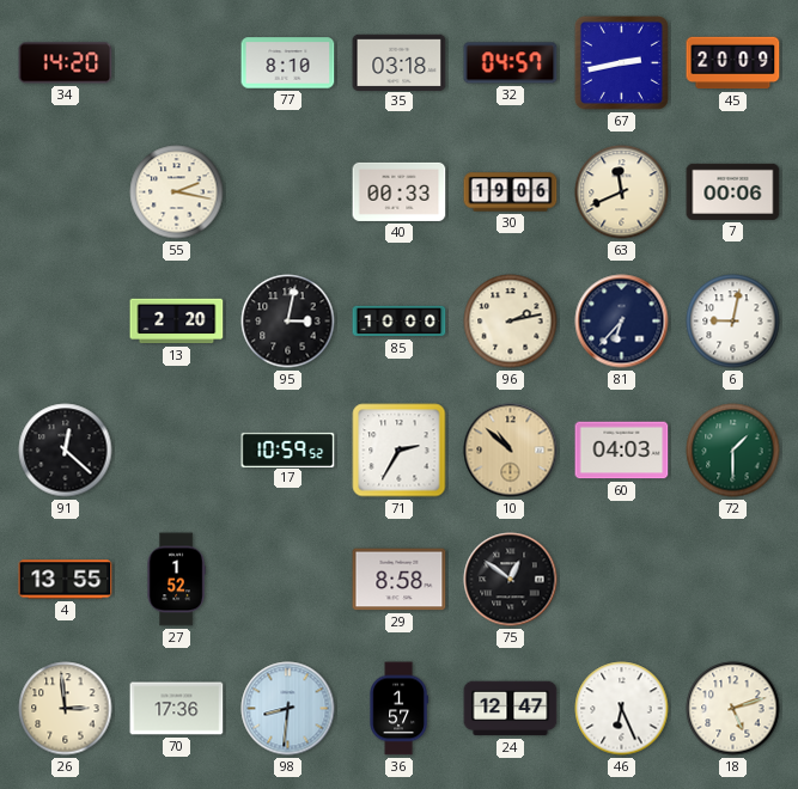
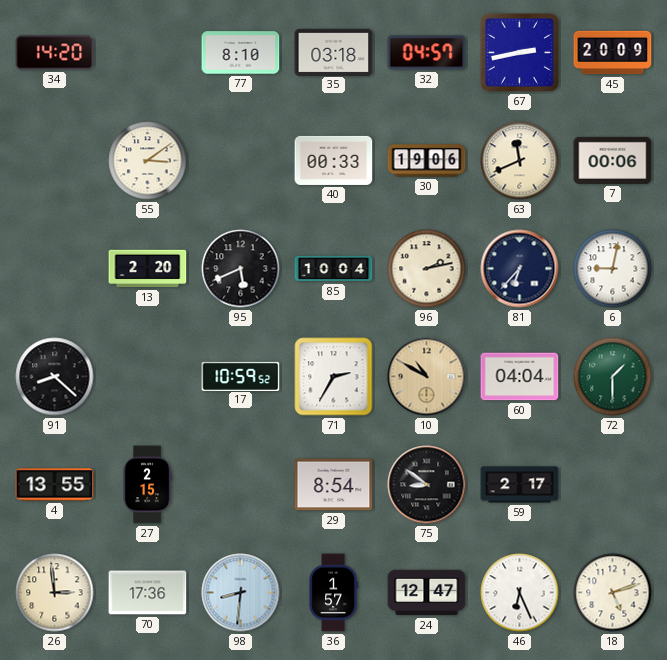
55: 2:17 -> 3:09
95: 3:02 -> 5:41
85: 10:00 -> 10:04
91: 12:22 -> 8:22
10: 10:52 -> 10:50
60: 04:03 -> 04:04
27: 1:52 -> 2:15
29: 8:58 -> 8:54
75: 12:51 -> 8:51
59: none -> 2:17
